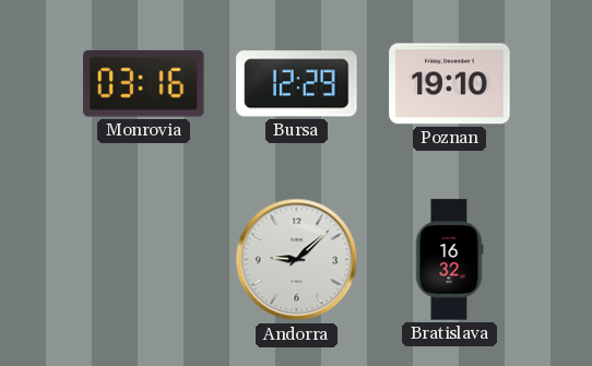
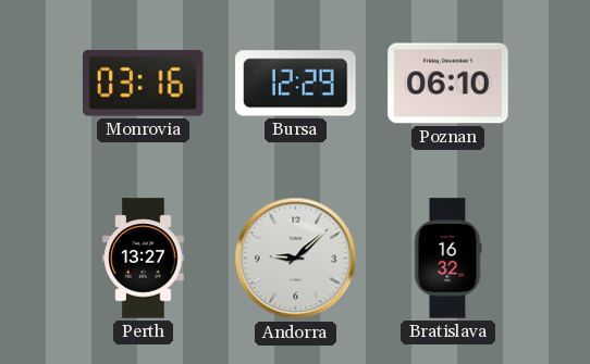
Poznan: 19:10 -> 06:10
Perth: none -> 13:27
